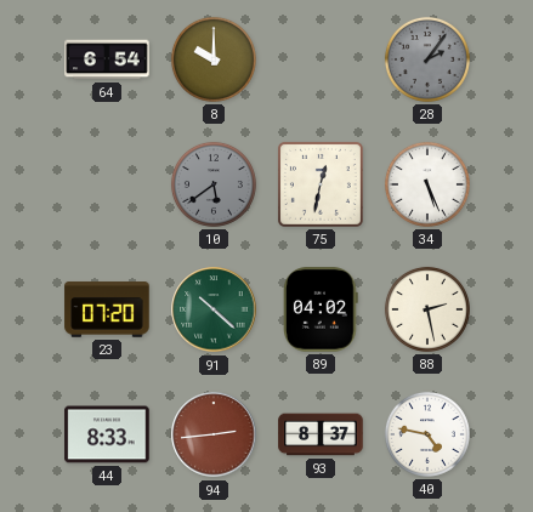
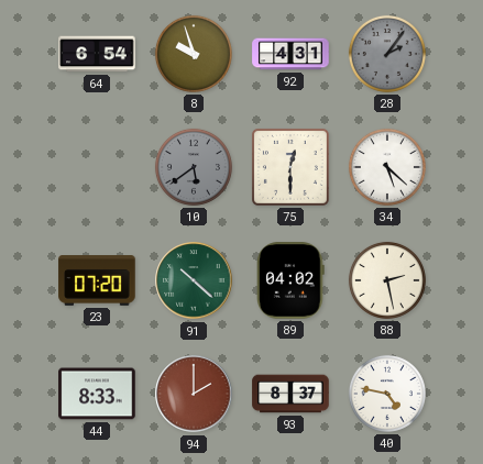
8: 10:00 -> 9:57
92: none -> 4:31
75: 12:32 -> 12:30
34: 5:26 -> 5:22
94: 2:44 -> 2:00
